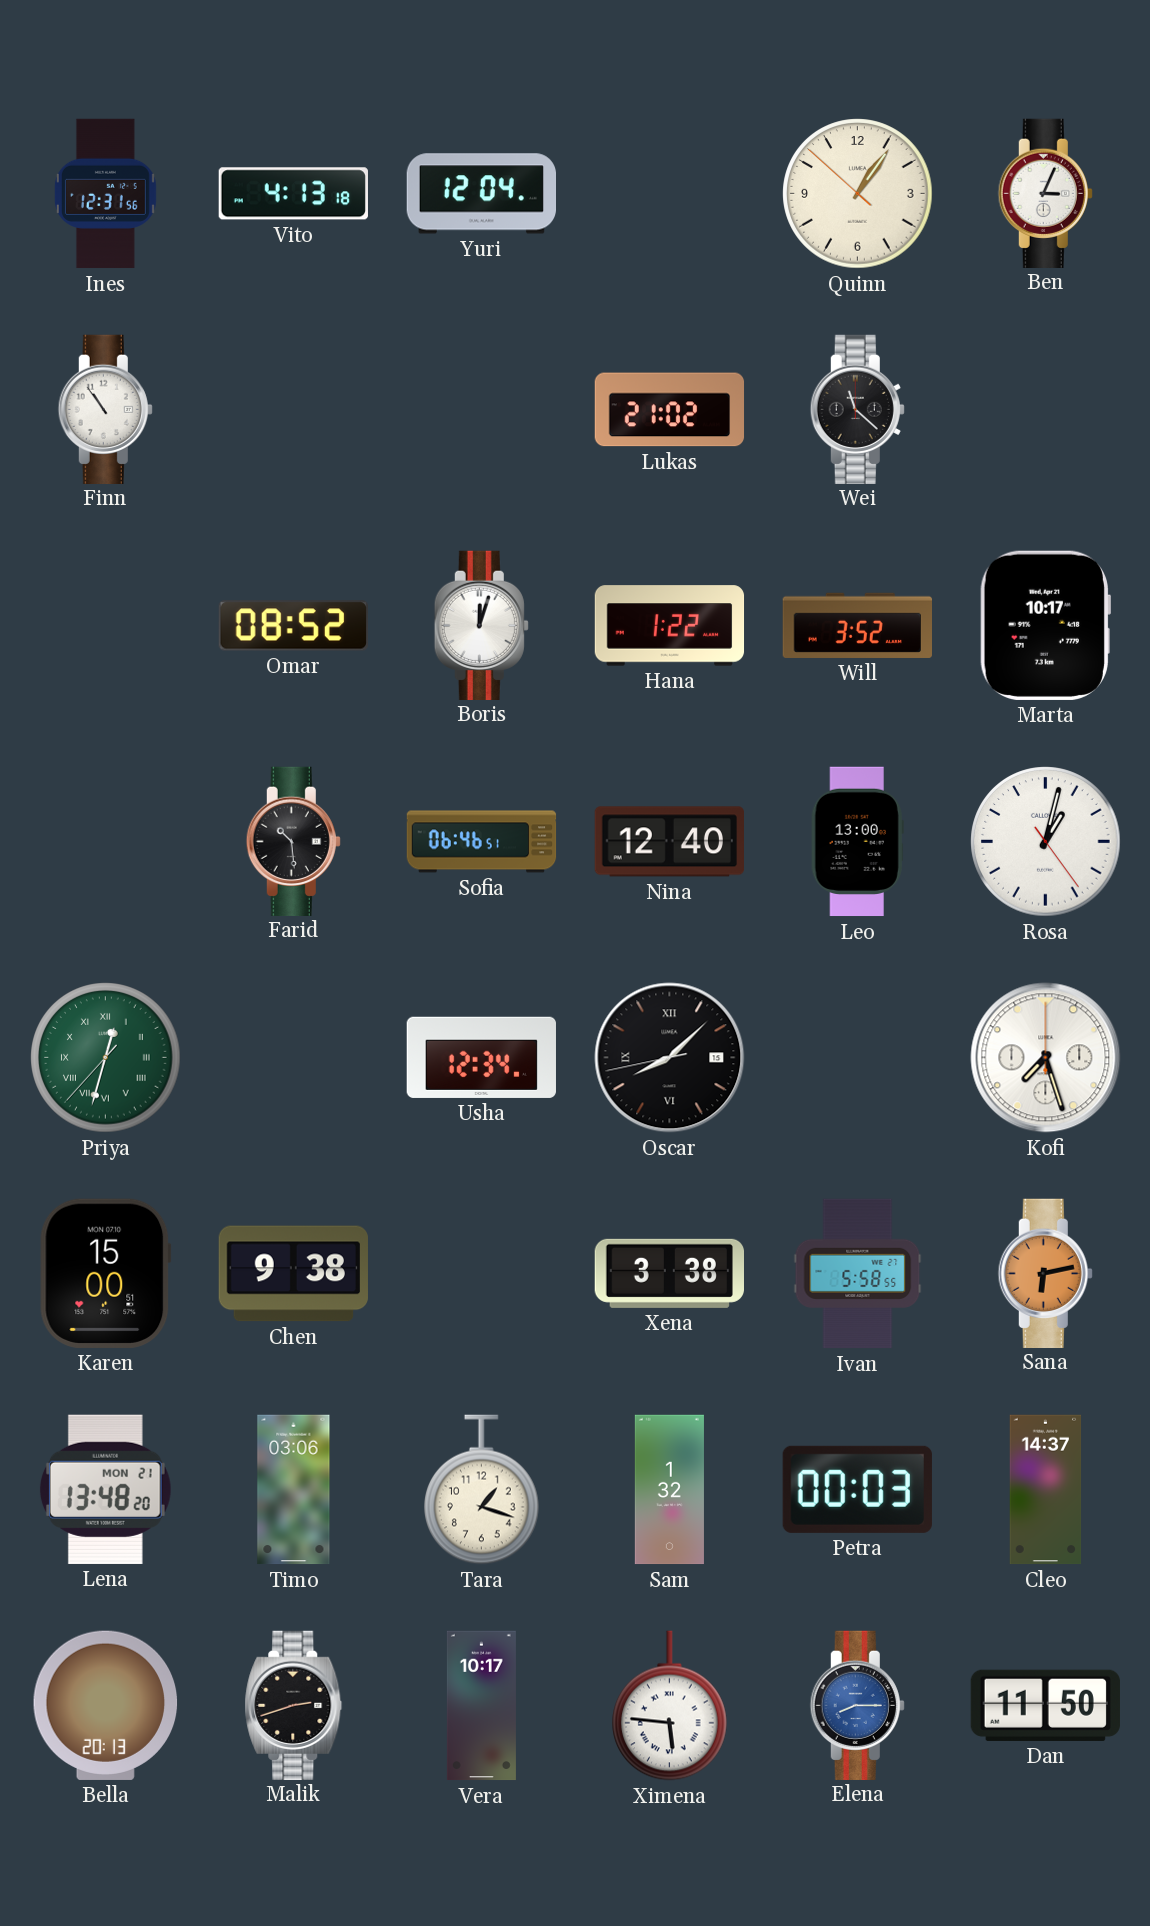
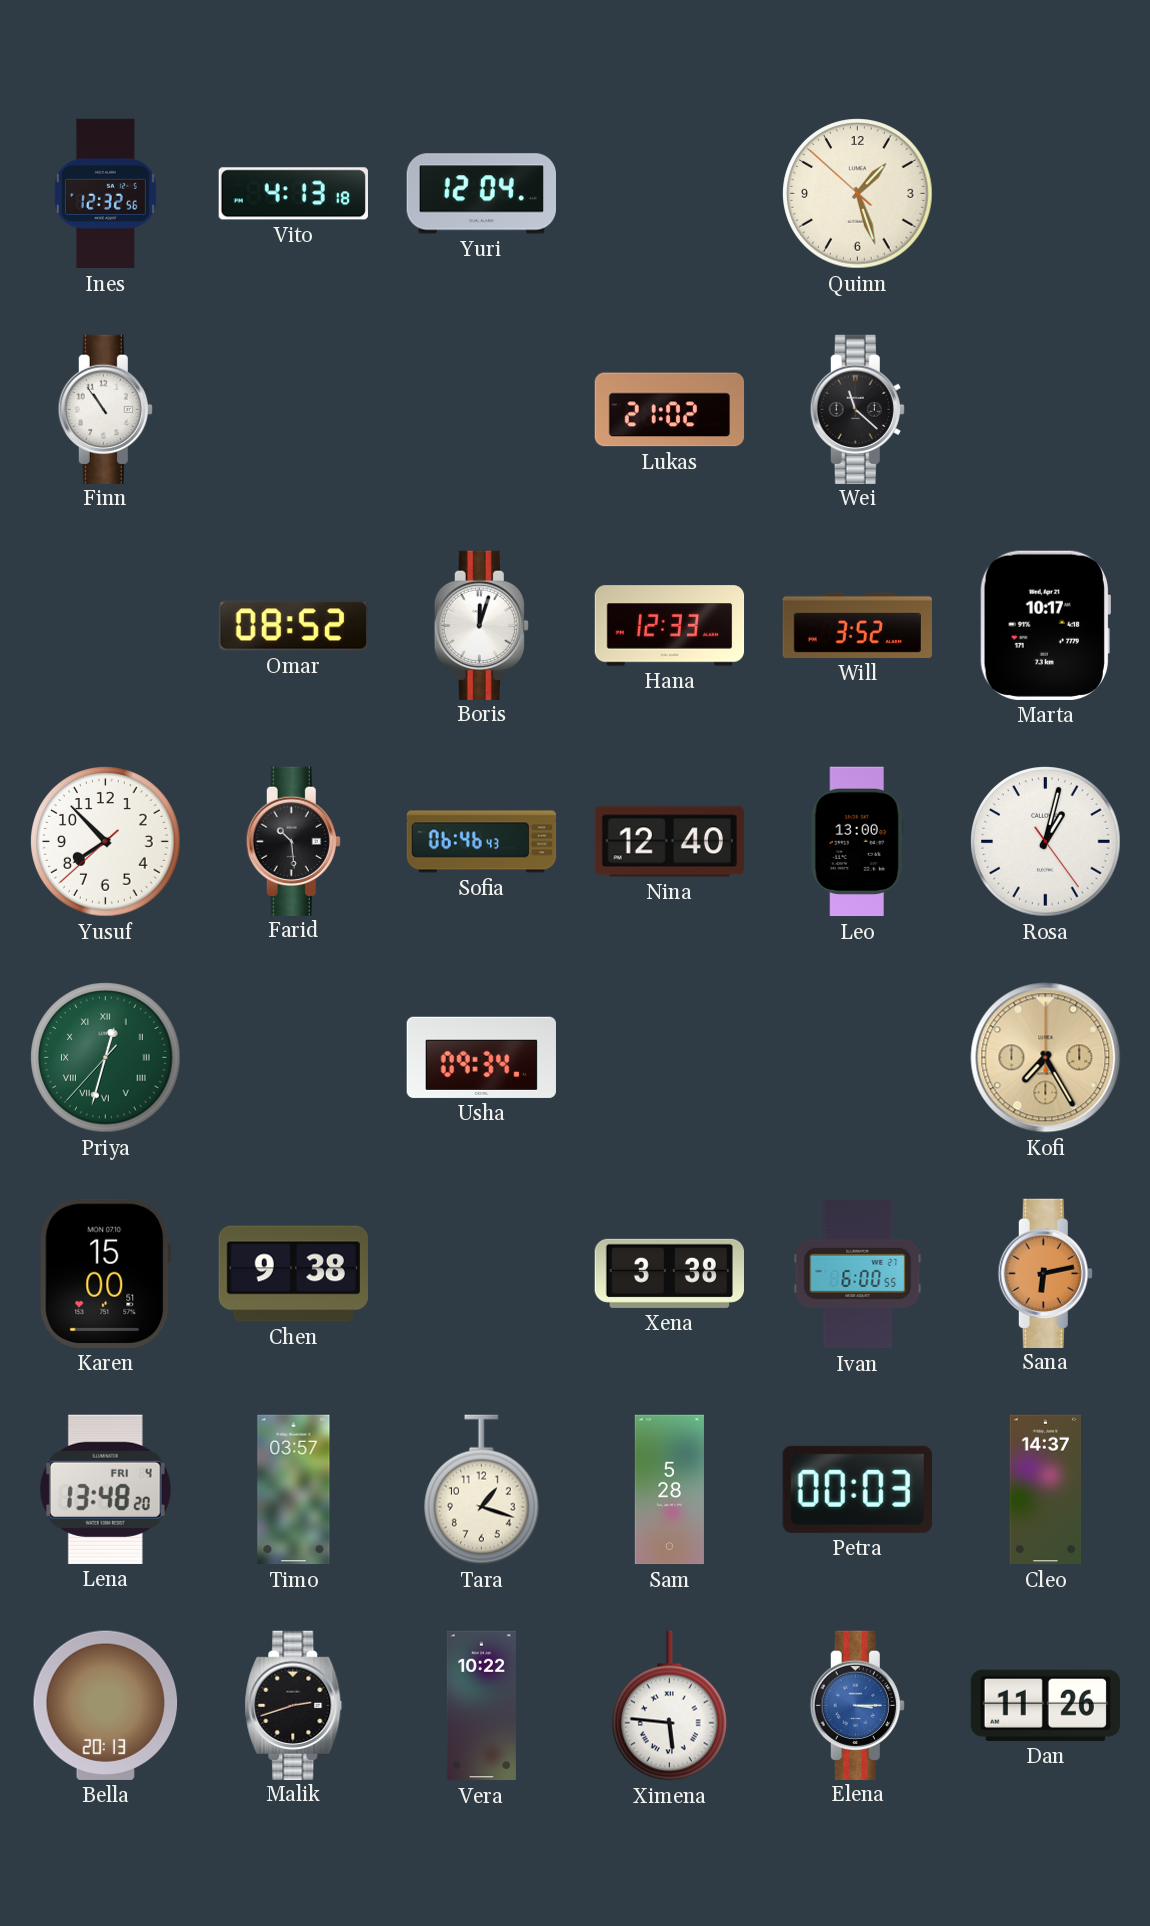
Ines: 12:31 -> 12:32
Quinn: 1:05 -> 1:26
Ben: 3:04 -> none
Hana: 1:22 -> 12:33
Yusuf: none -> 7:52
Sofia: 06:46:51 -> 06:46:43
Usha: 12:34 -> 09:34
Oscar: 8:07 -> none
Kofi: 7:27 -> 7:25
Kofi dial: white -> champagne
Ivan: 5:58 -> 6:00
Lena date: MON 21 -> FRI 4
Timo: 03:06 -> 03:57
Sam: 1:32 -> 5:28
Vera: 10:17 -> 10:22
Elena: 8:15 -> 3:15
Dan: 11:50 -> 11:26
